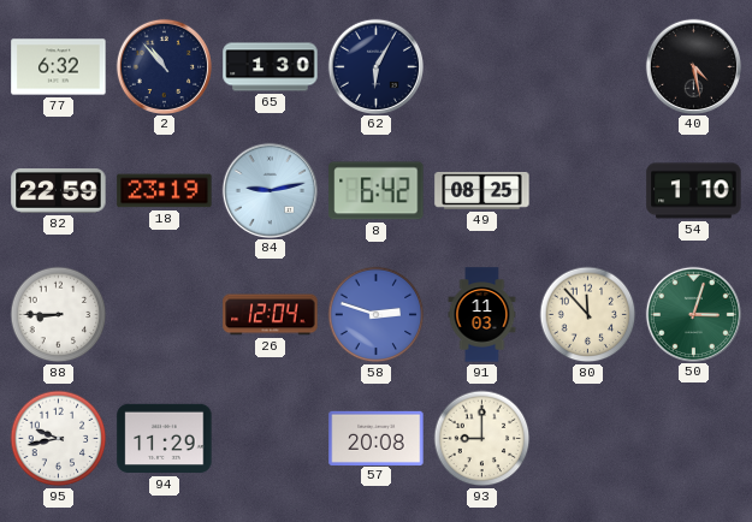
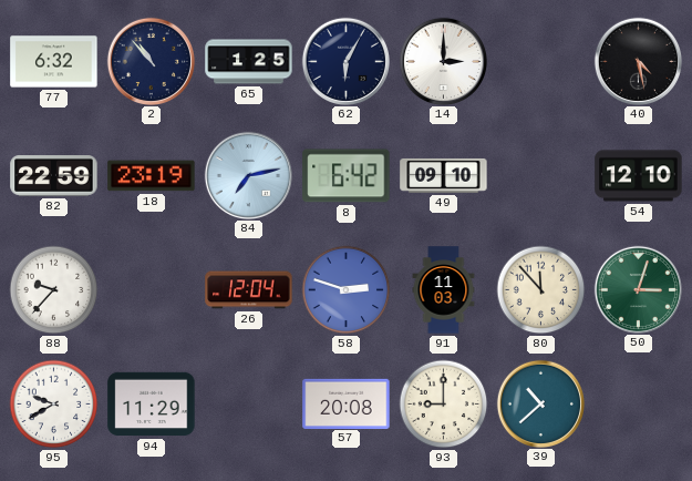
65: 1:30 -> 1:25
14: none -> 3:00
84: 9:13 -> 7:13
49: 08:25 -> 09:10
54: 1:10 -> 12:10
88: 8:45 -> 9:37
95: 9:43 -> 9:40
39: none -> 10:38
